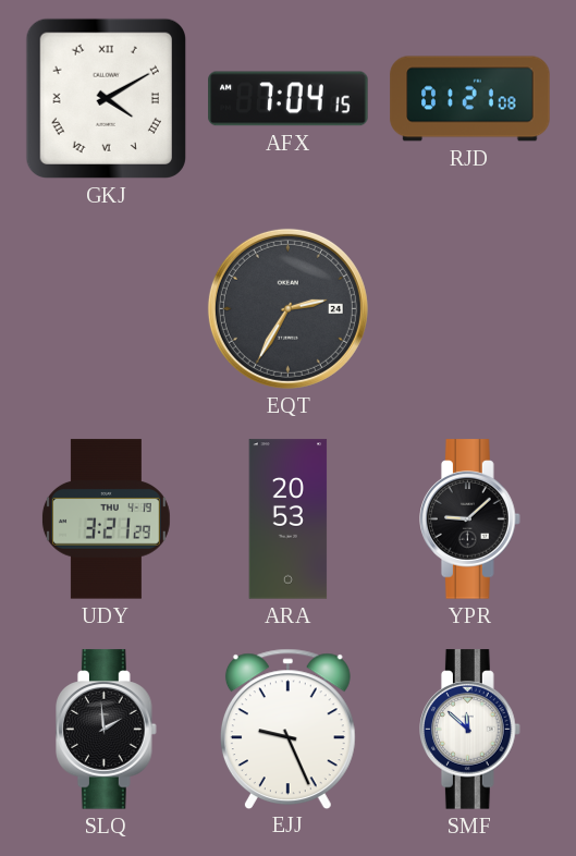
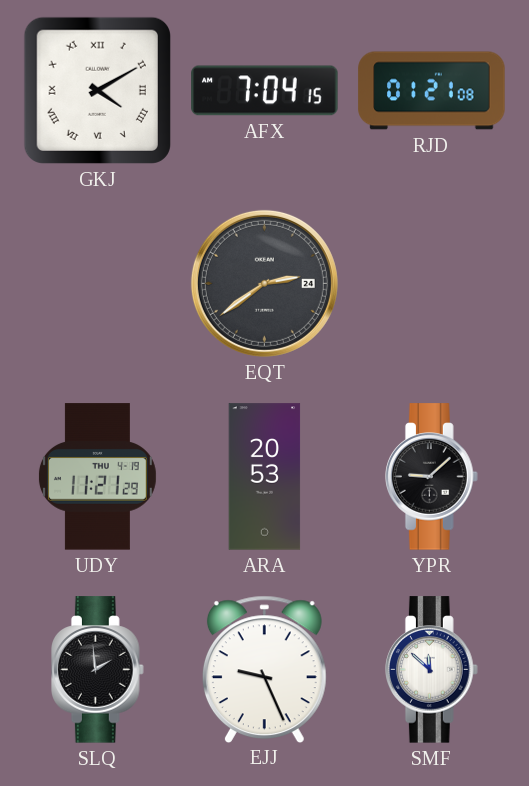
EQT: 2:35 -> 2:39
UDY: 3:21 -> 11:21
